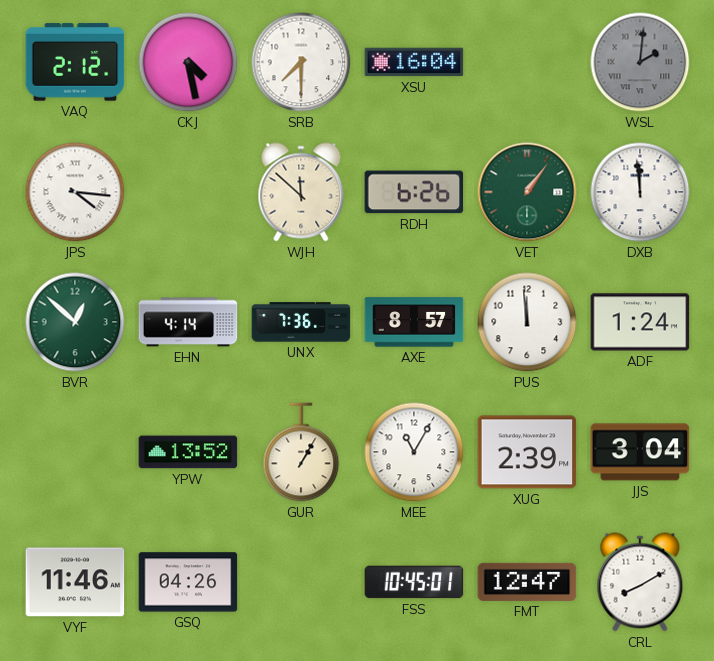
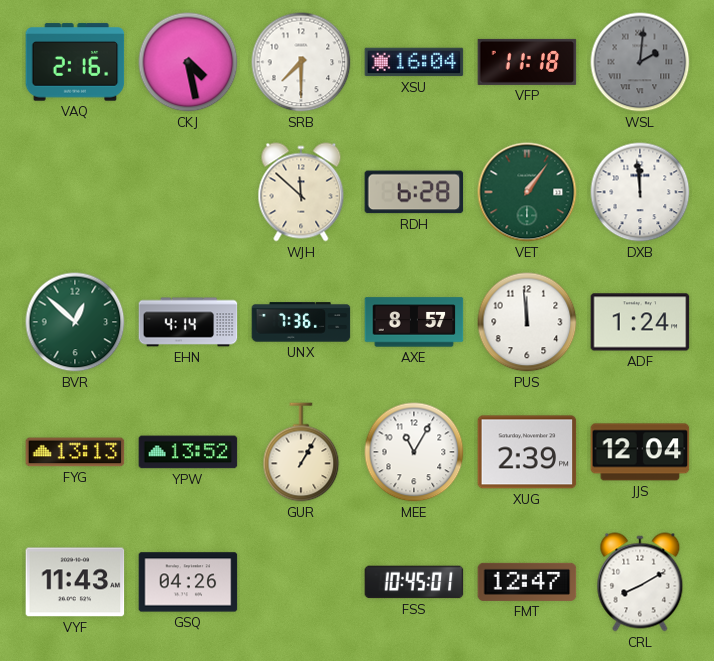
VAQ: 2:12 -> 2:16
VFP: none -> 11:18
JPS: 4:16 -> none
RDH: 6:26 -> 6:28
FYG: none -> 13:13
JJS: 3:04 -> 12:04
VYF: 11:46 -> 11:43
